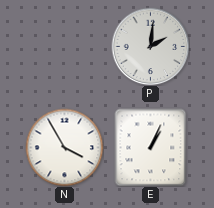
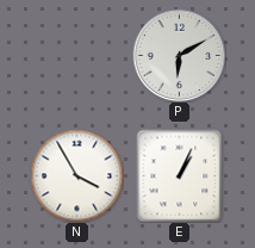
P: 2:01 -> 6:10
